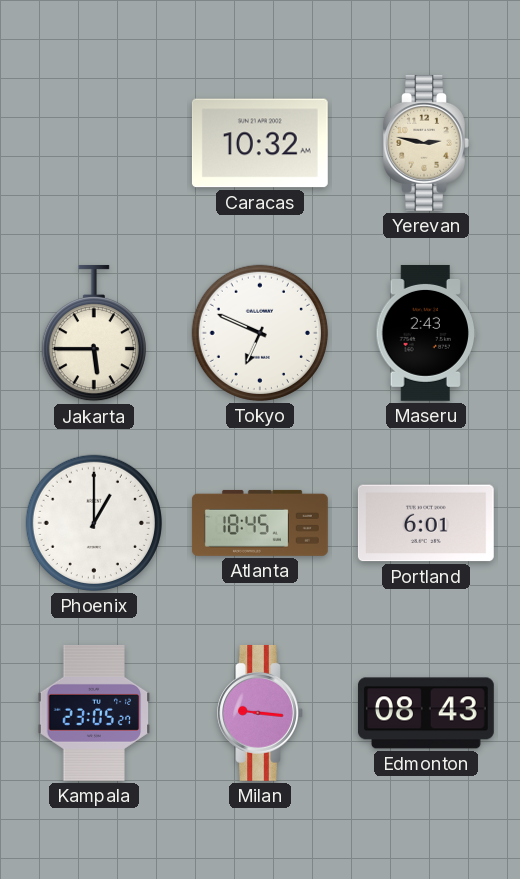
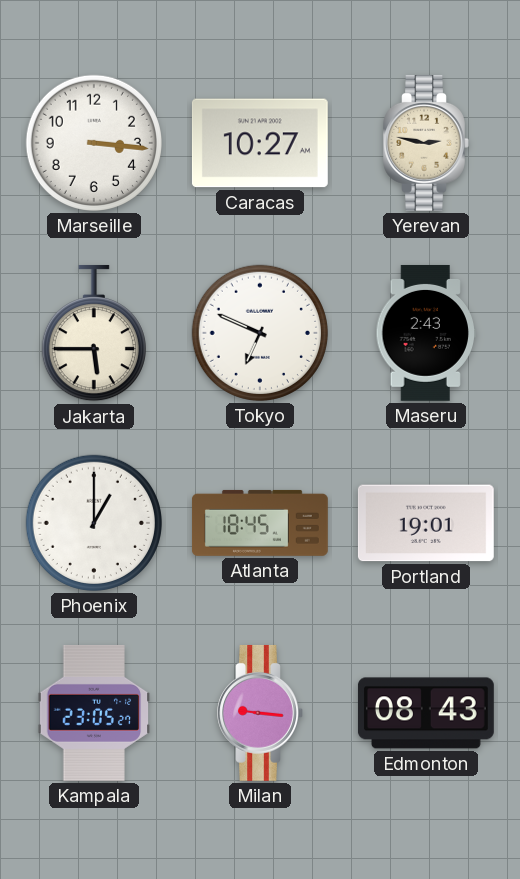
Marseille: none -> 3:16
Caracas: 10:32 -> 10:27
Portland: 6:01 -> 19:01
